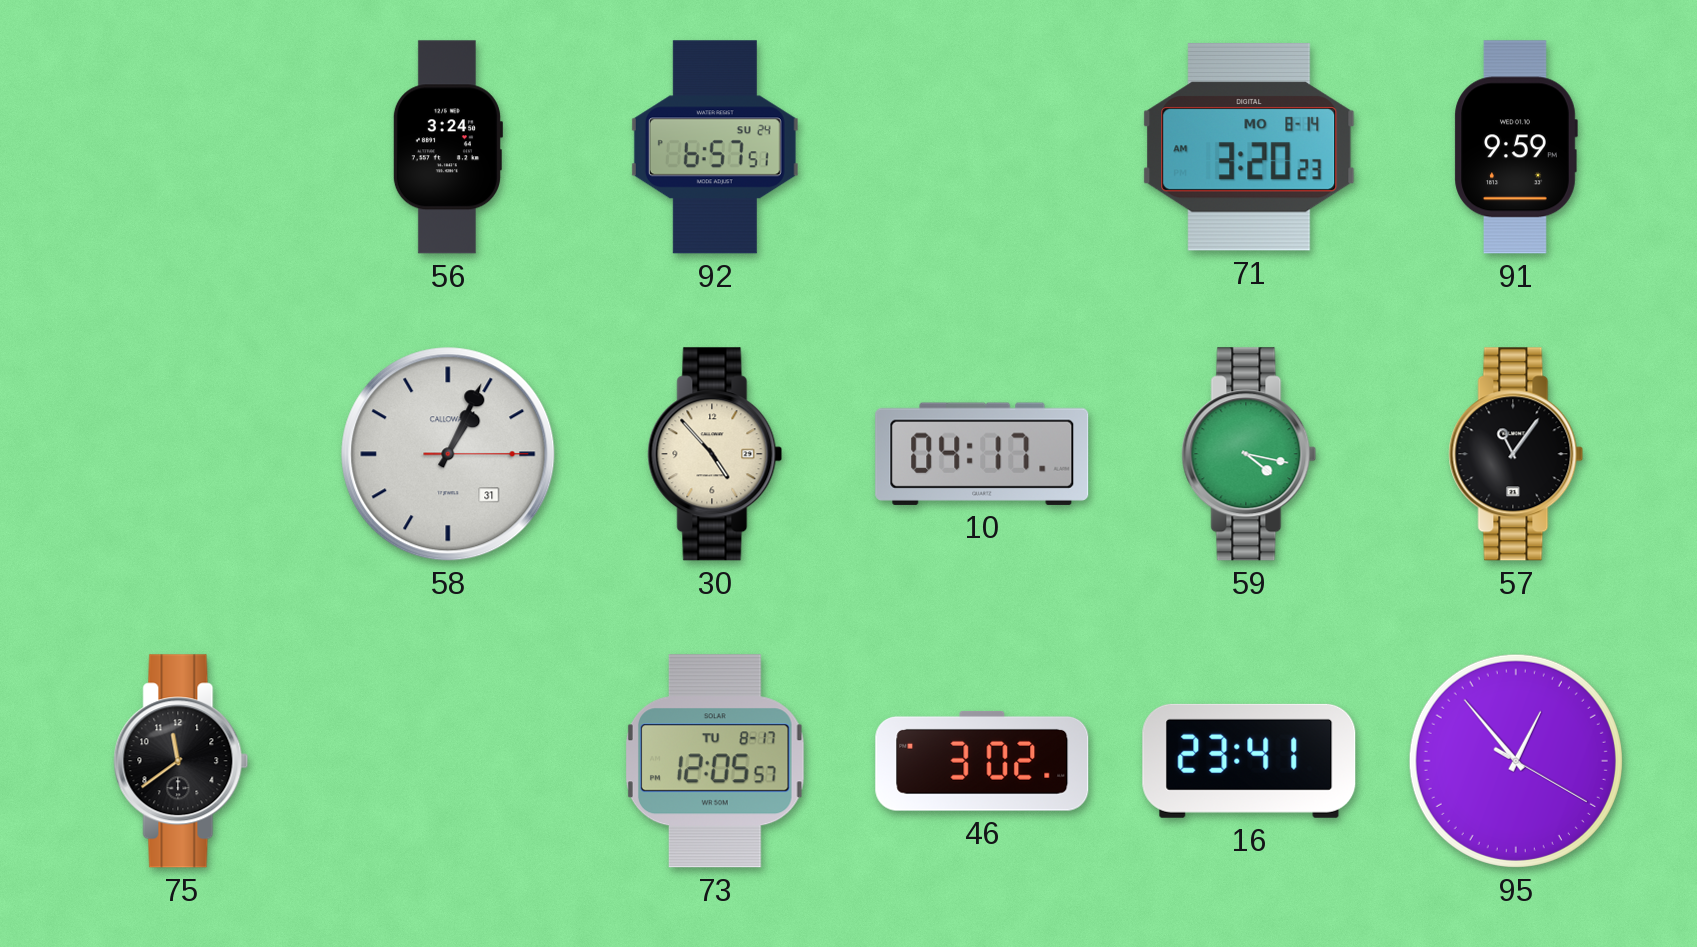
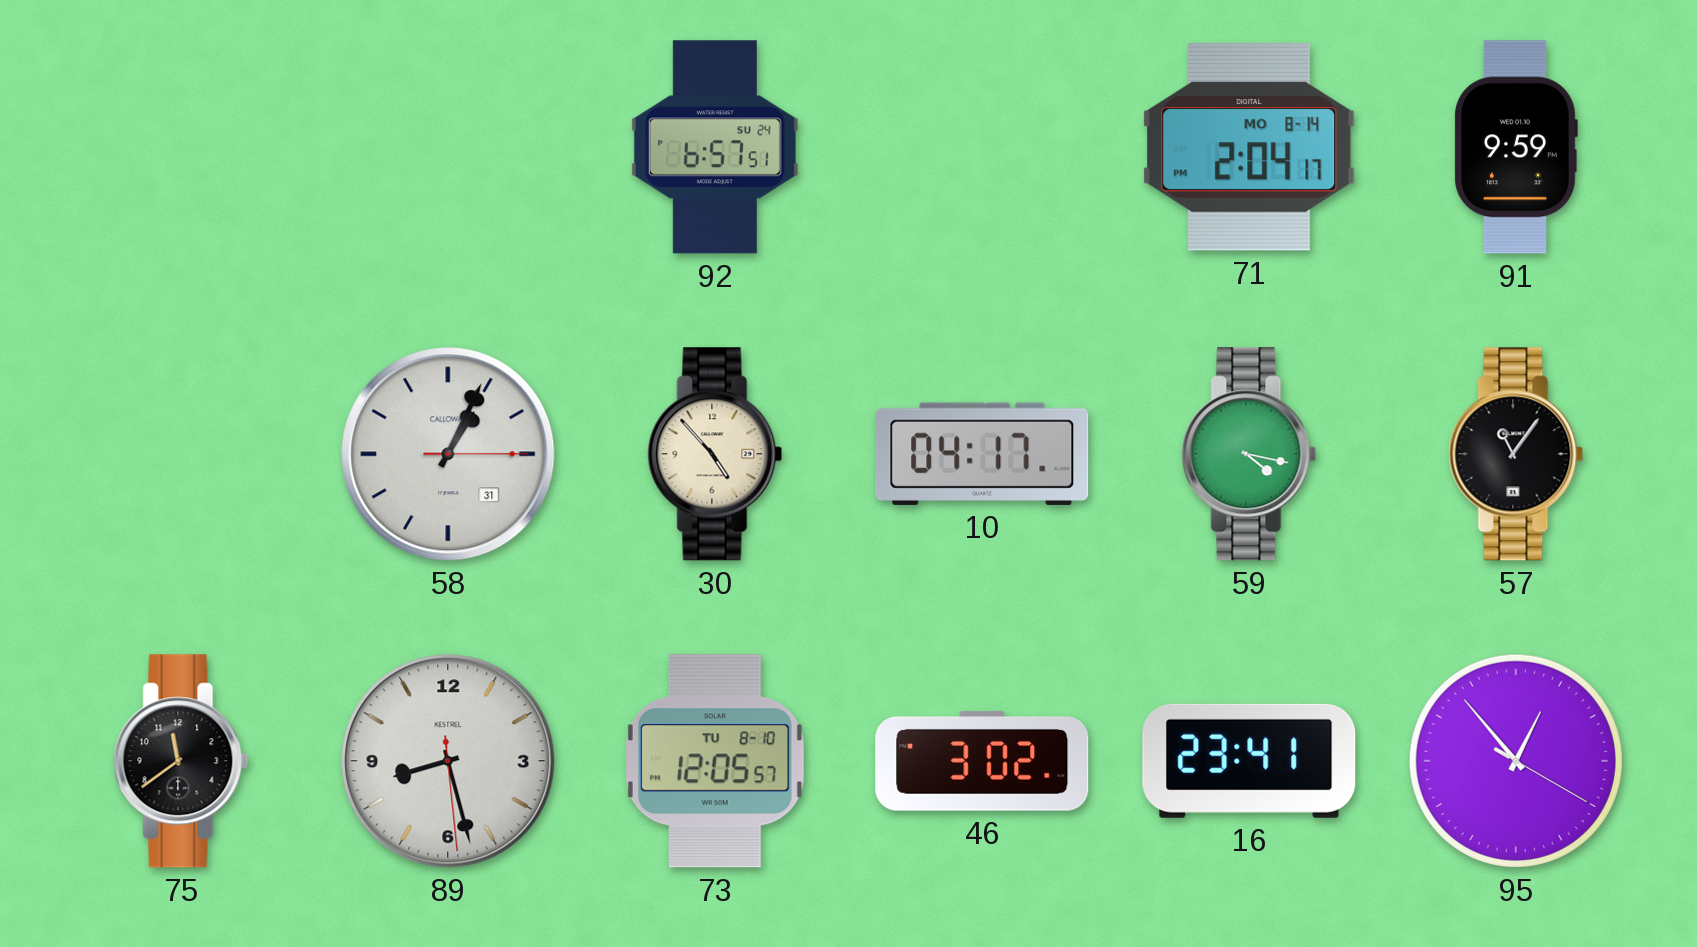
56: 3:24 -> none
71: 3:20 -> 2:04
89: none -> 8:27
73 date: TU 8-17 -> TU 8-10
